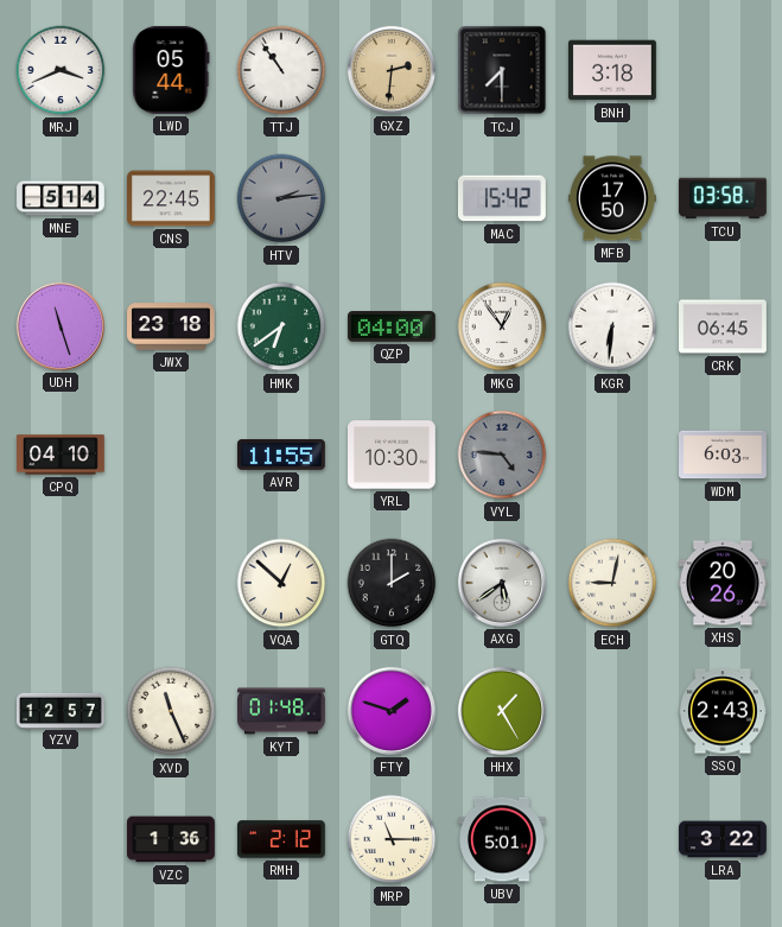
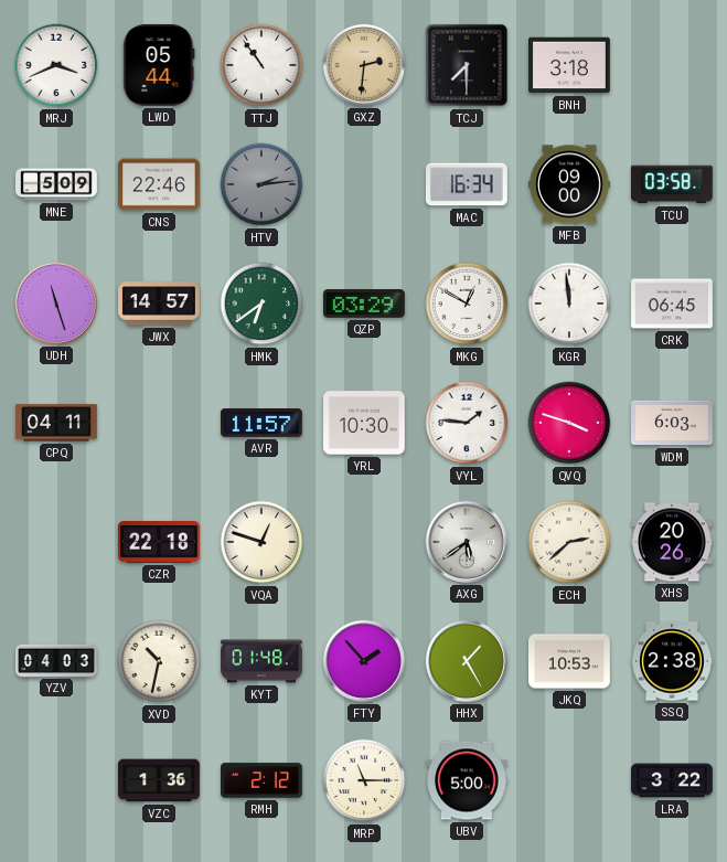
MNE: 5:14 -> 5:09
CNS: 22:45 -> 22:46
MAC: 15:42 -> 16:34
MFB: 17:50 -> 09:00
JWX: 23:18 -> 14:57
QZP: 04:00 -> 03:29
MKG: 12:54 -> 12:50
KGR: 6:31 -> 11:59
CPQ: 04:10 -> 04:11
AVR: 11:55 -> 11:57
VYL: 4:46 -> 1:46
VYL dial: grey -> white
QVQ: none -> 3:48
CZR: none -> 22:18
VQA: 12:52 -> 12:48
GTQ: 2:00 -> none
ECH: 9:02 -> 2:38
YZV: 12:57 -> 04:03
XVD: 11:26 -> 10:32
FTY: 1:48 -> 1:53
JKQ: none -> 10:53
SSQ: 2:43 -> 2:38
UBV: 5:01 -> 5:00
